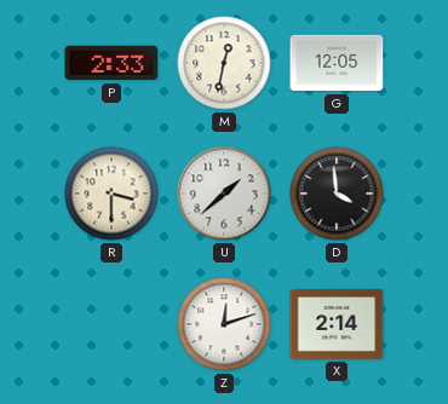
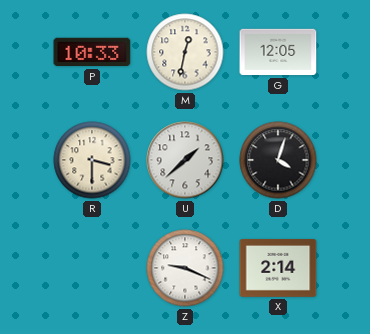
P: 2:33 -> 10:33
D: 3:59 -> 4:03
Z: 12:12 -> 9:19
